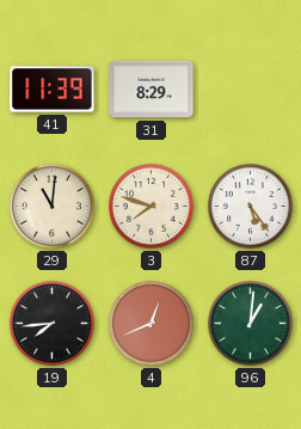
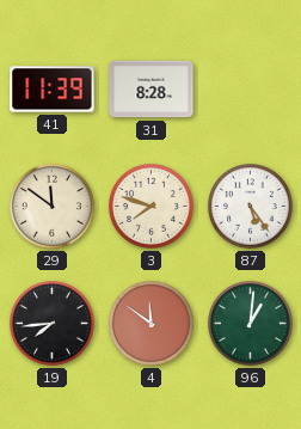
31: 8:29 -> 8:28
29: 11:01 -> 11:51
4: 12:41 -> 11:51
